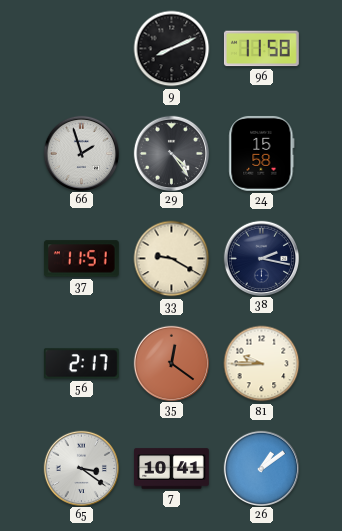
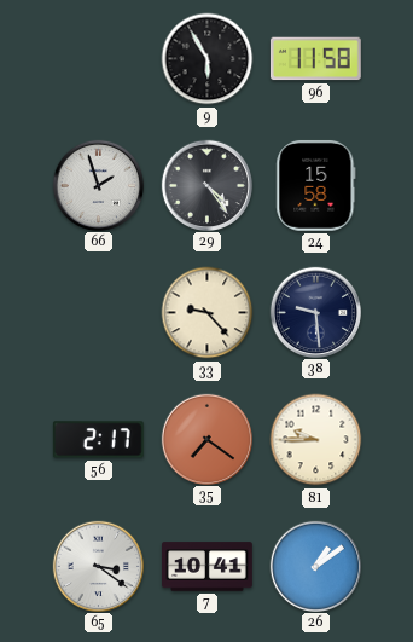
9: 8:11 -> 5:55
37: 11:51 -> none
33: 9:20 -> 9:23
38: 2:17 -> 9:29
35: 12:21 -> 7:21
